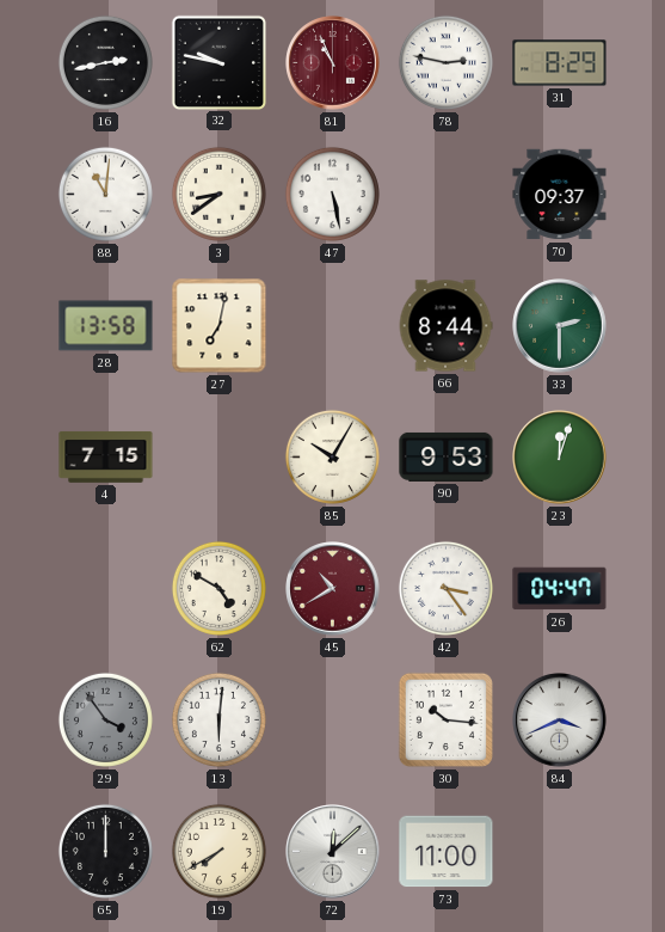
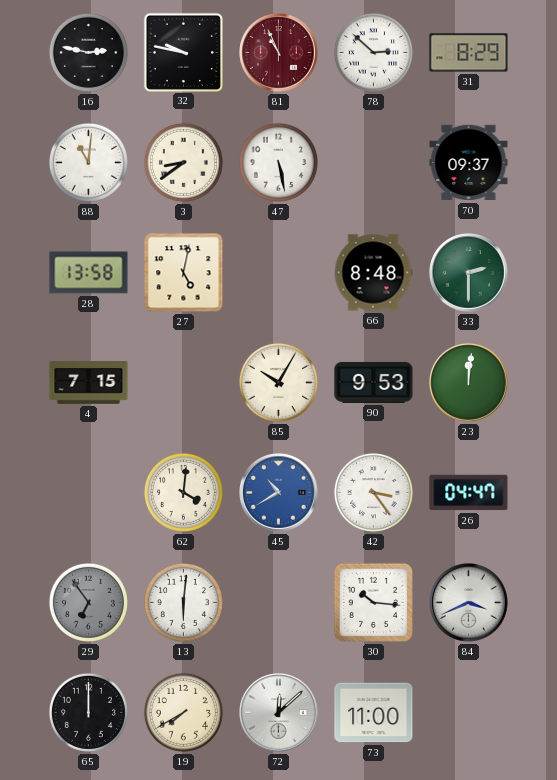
16: 2:43 -> 2:47
78: 2:47 -> 2:52
27: 7:02 -> 5:02
66: 8:44 -> 8:48
23: 12:03 -> 12:01
62: 4:50 -> 4:01
45 dial: burgundy -> blue
29: 3:54 -> 6:54
